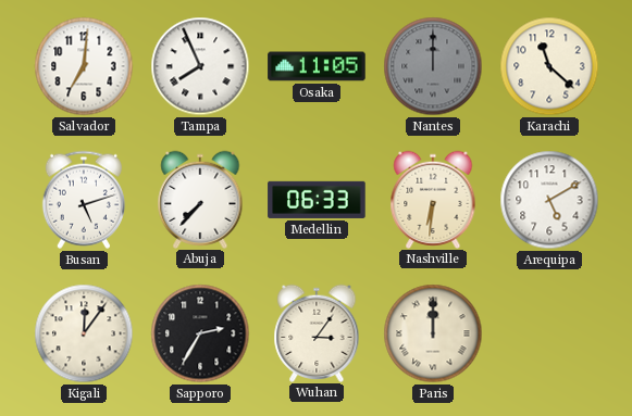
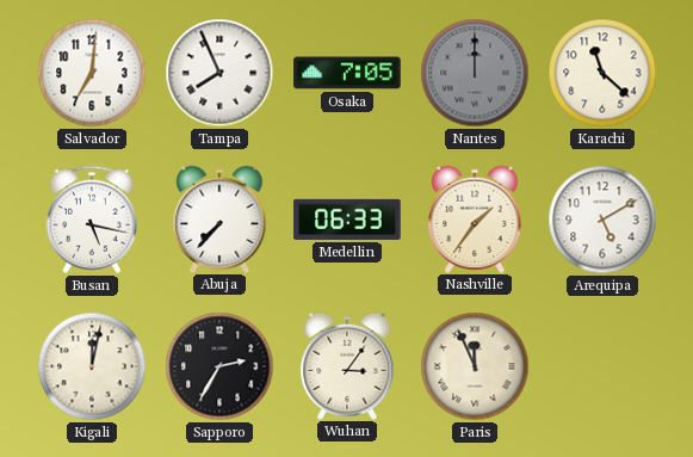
Osaka: 11:05 -> 7:05
Busan: 5:12 -> 5:17
Nashville: 6:31 -> 1:36
Kigali: 12:06 -> 12:02
Paris: 12:00 -> 11:56
